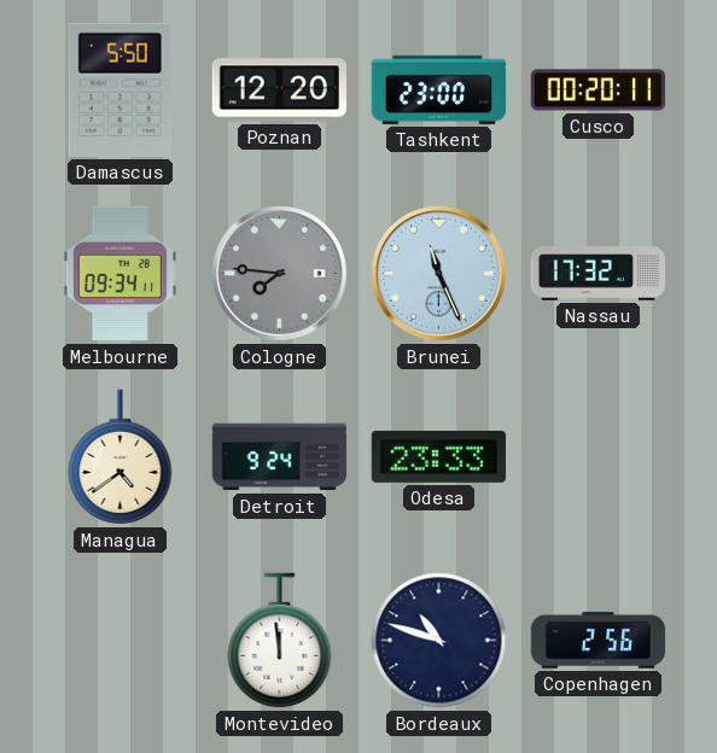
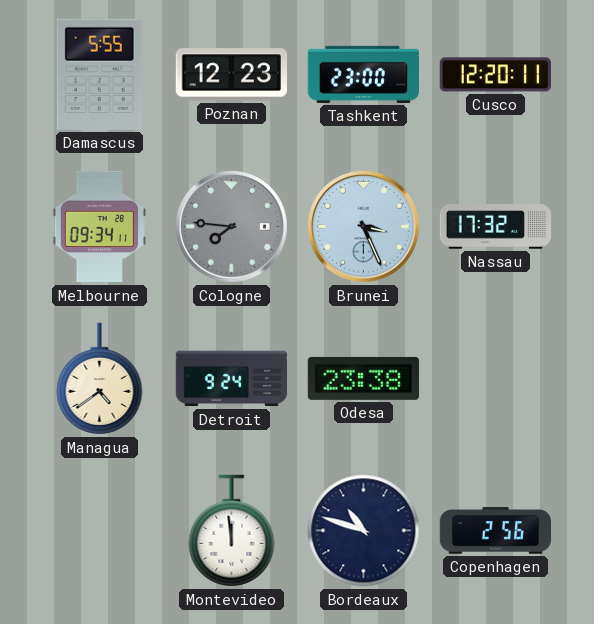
Damascus: 5:50 -> 5:55
Poznan: 12:20 -> 12:23
Cusco: 00:20 -> 12:20
Brunei: 11:26 -> 3:26
Odesa: 23:33 -> 23:38
